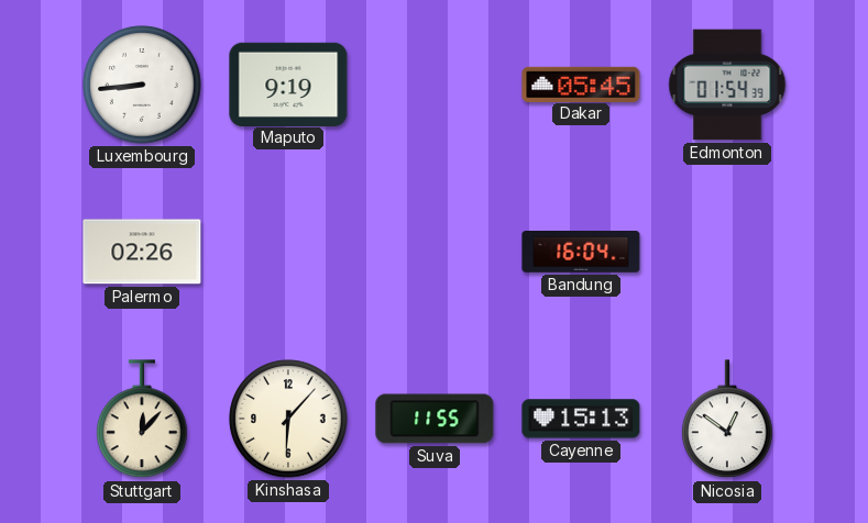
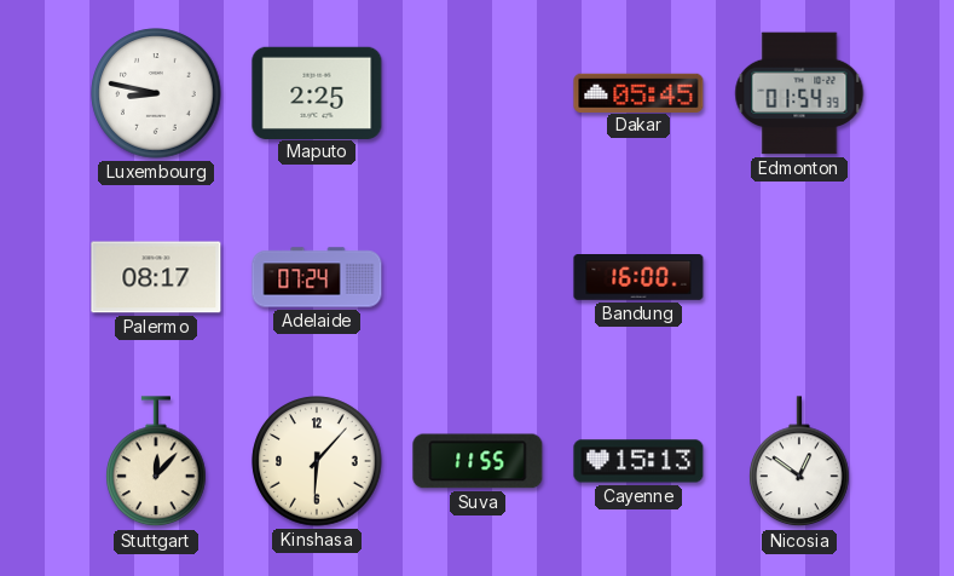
Luxembourg: 8:44 -> 8:47
Maputo: 9:19 -> 2:25
Palermo: 02:26 -> 08:17
Adelaide: none -> 07:24
Bandung: 16:04 -> 16:00
